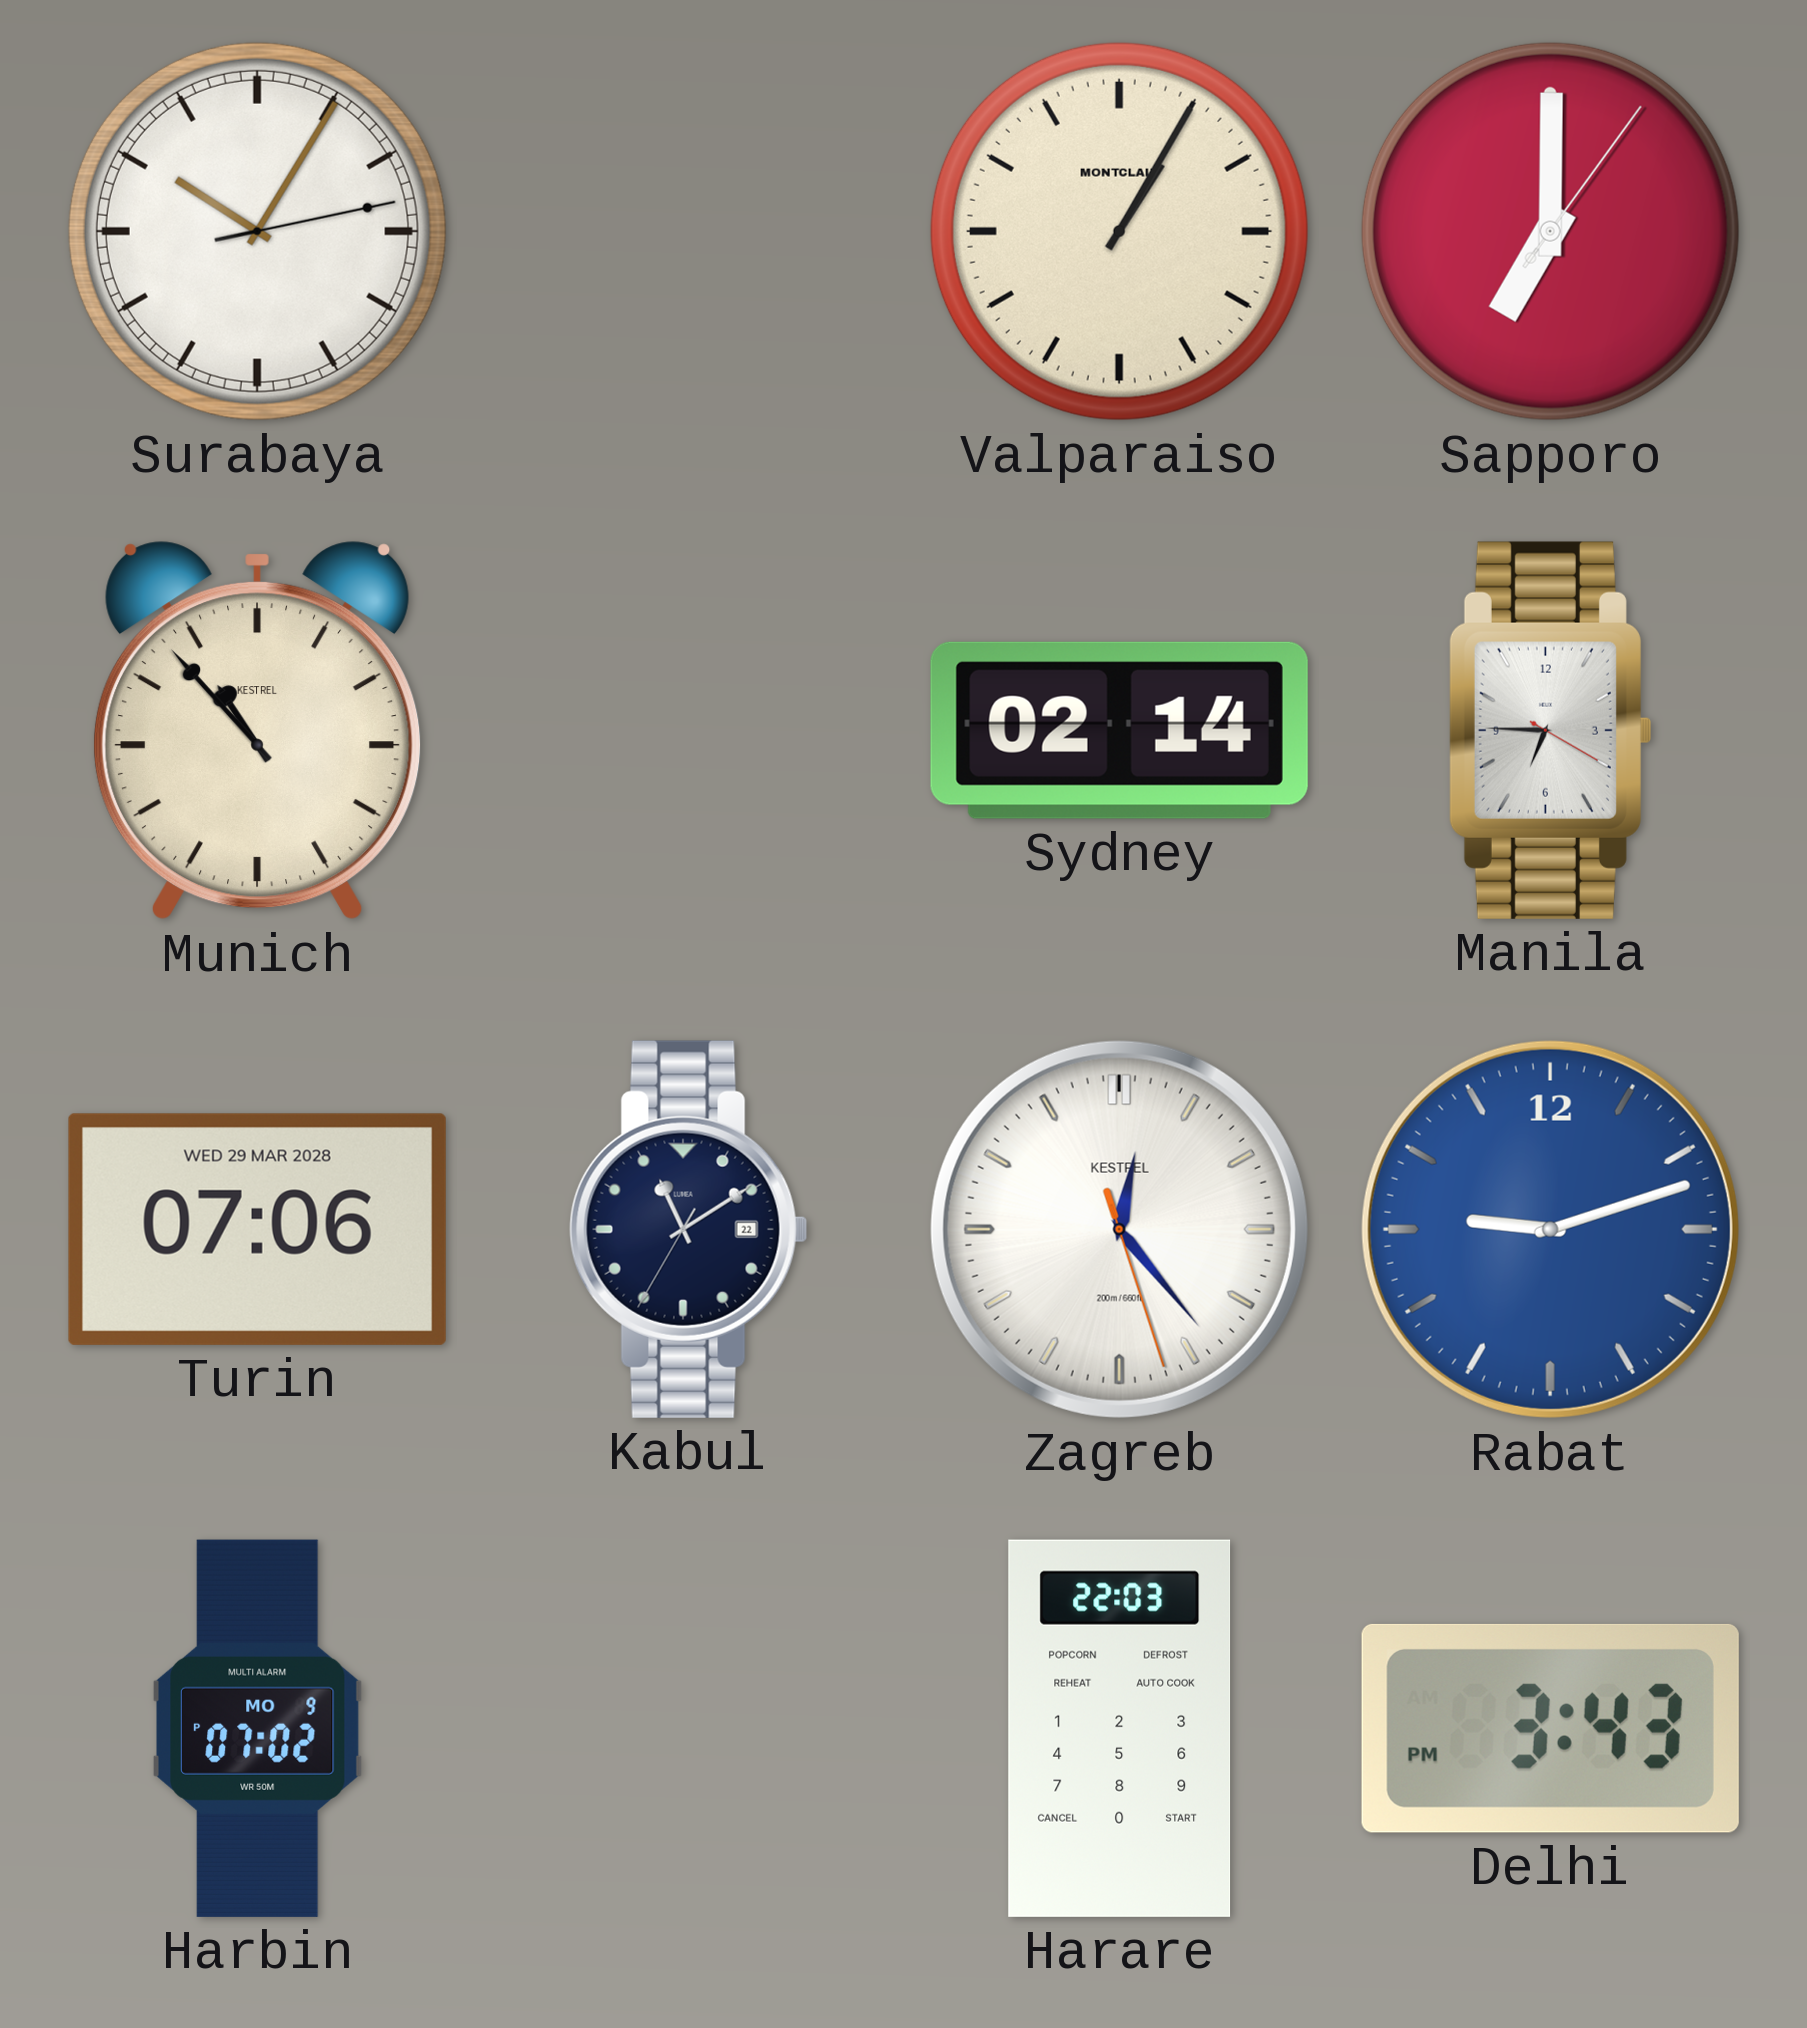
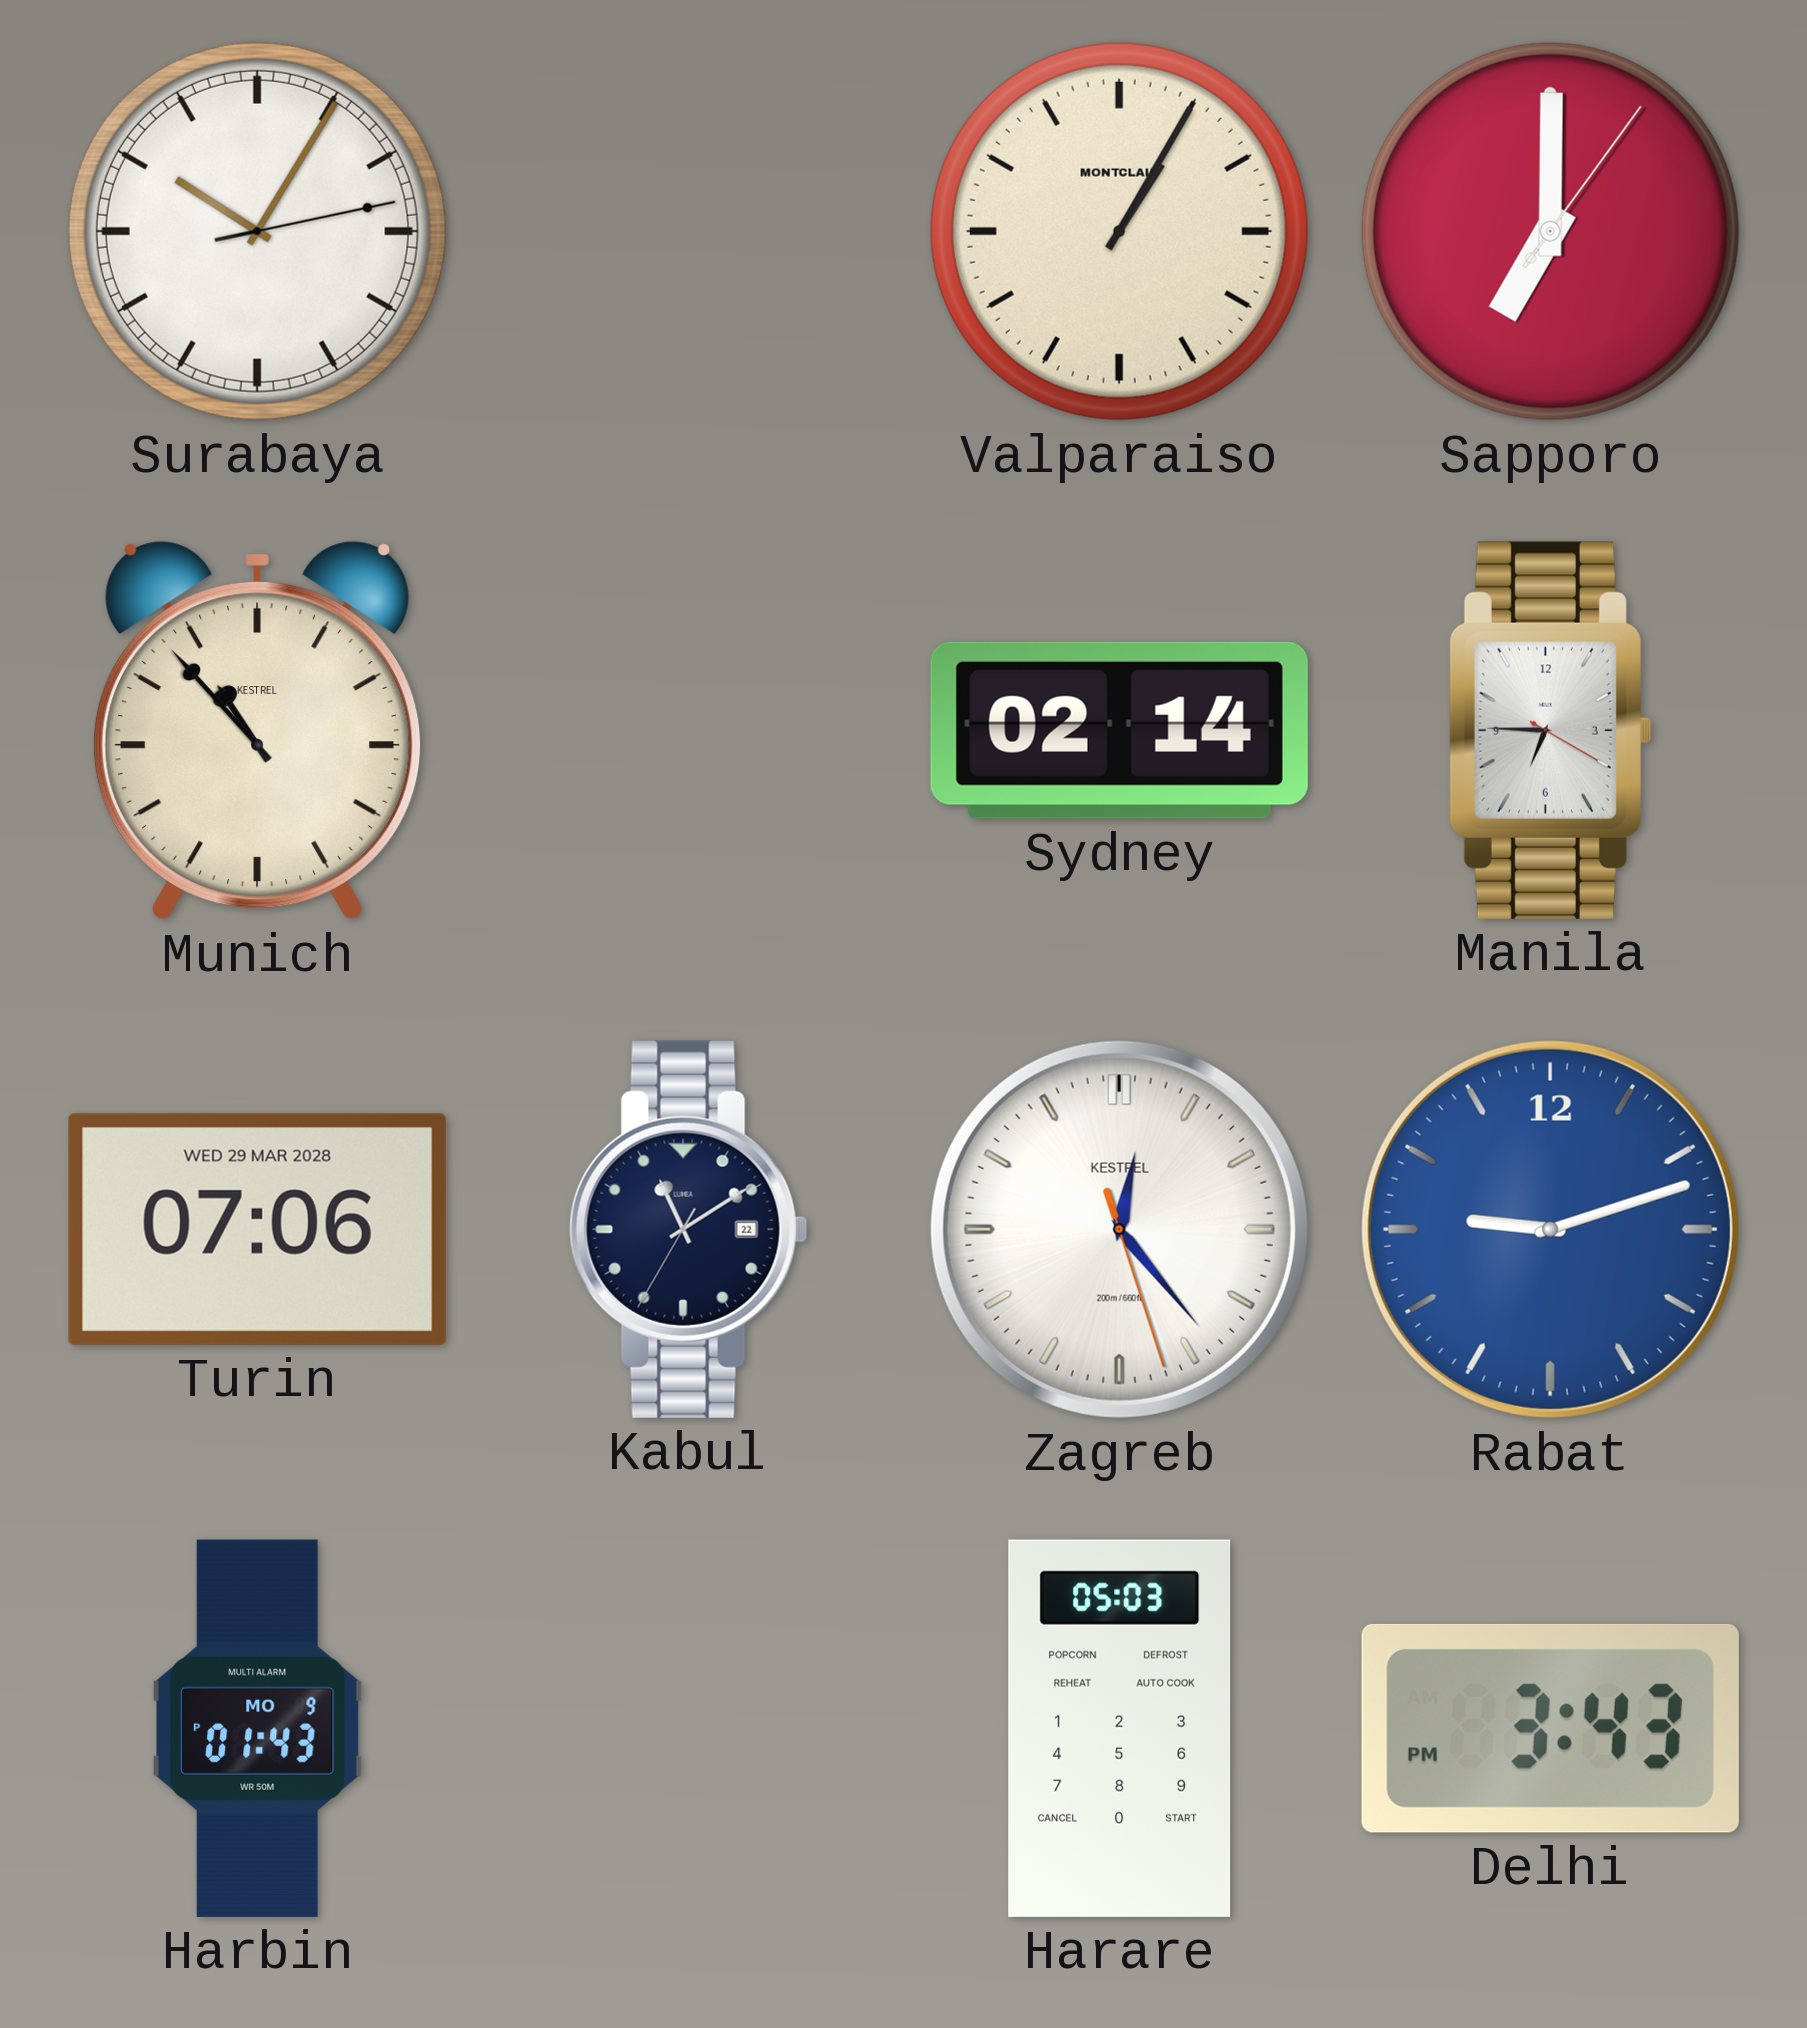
Harbin: 07:02 -> 01:43
Harare: 22:03 -> 05:03
